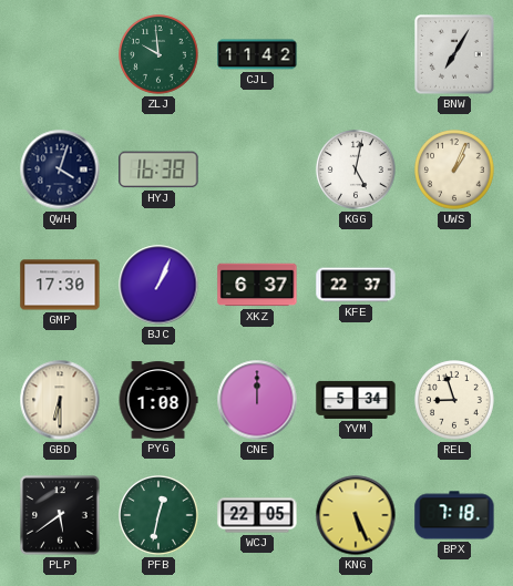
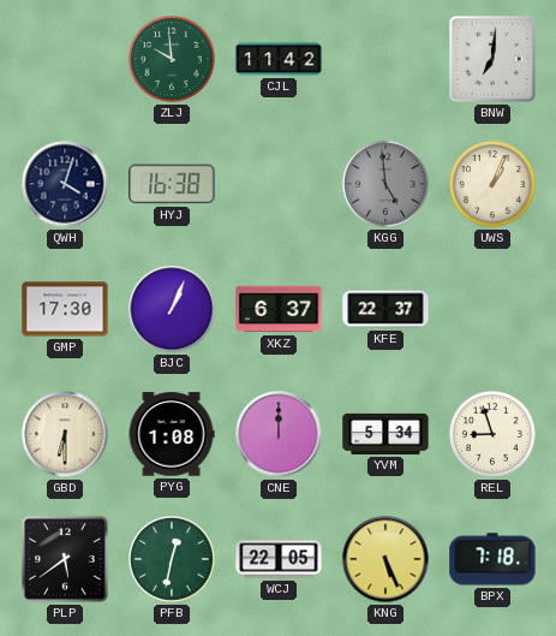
BNW: 7:05 -> 7:01
KGG: 5:02 -> 4:59
KGG dial: white -> grey
